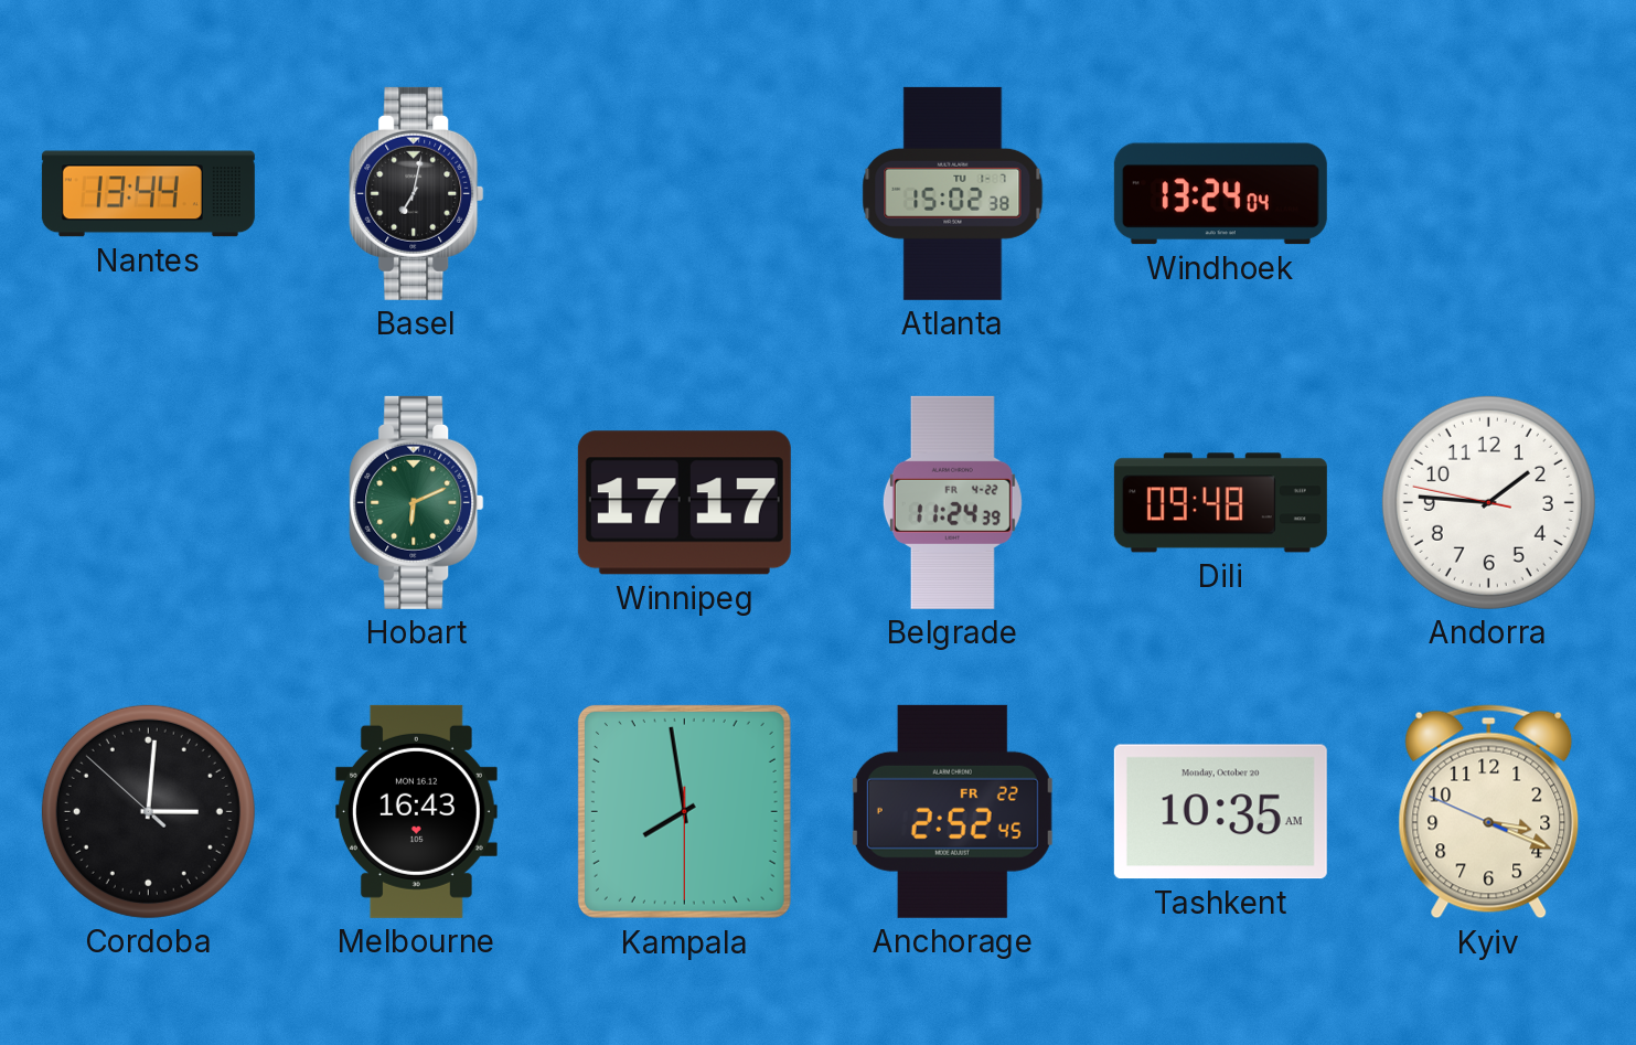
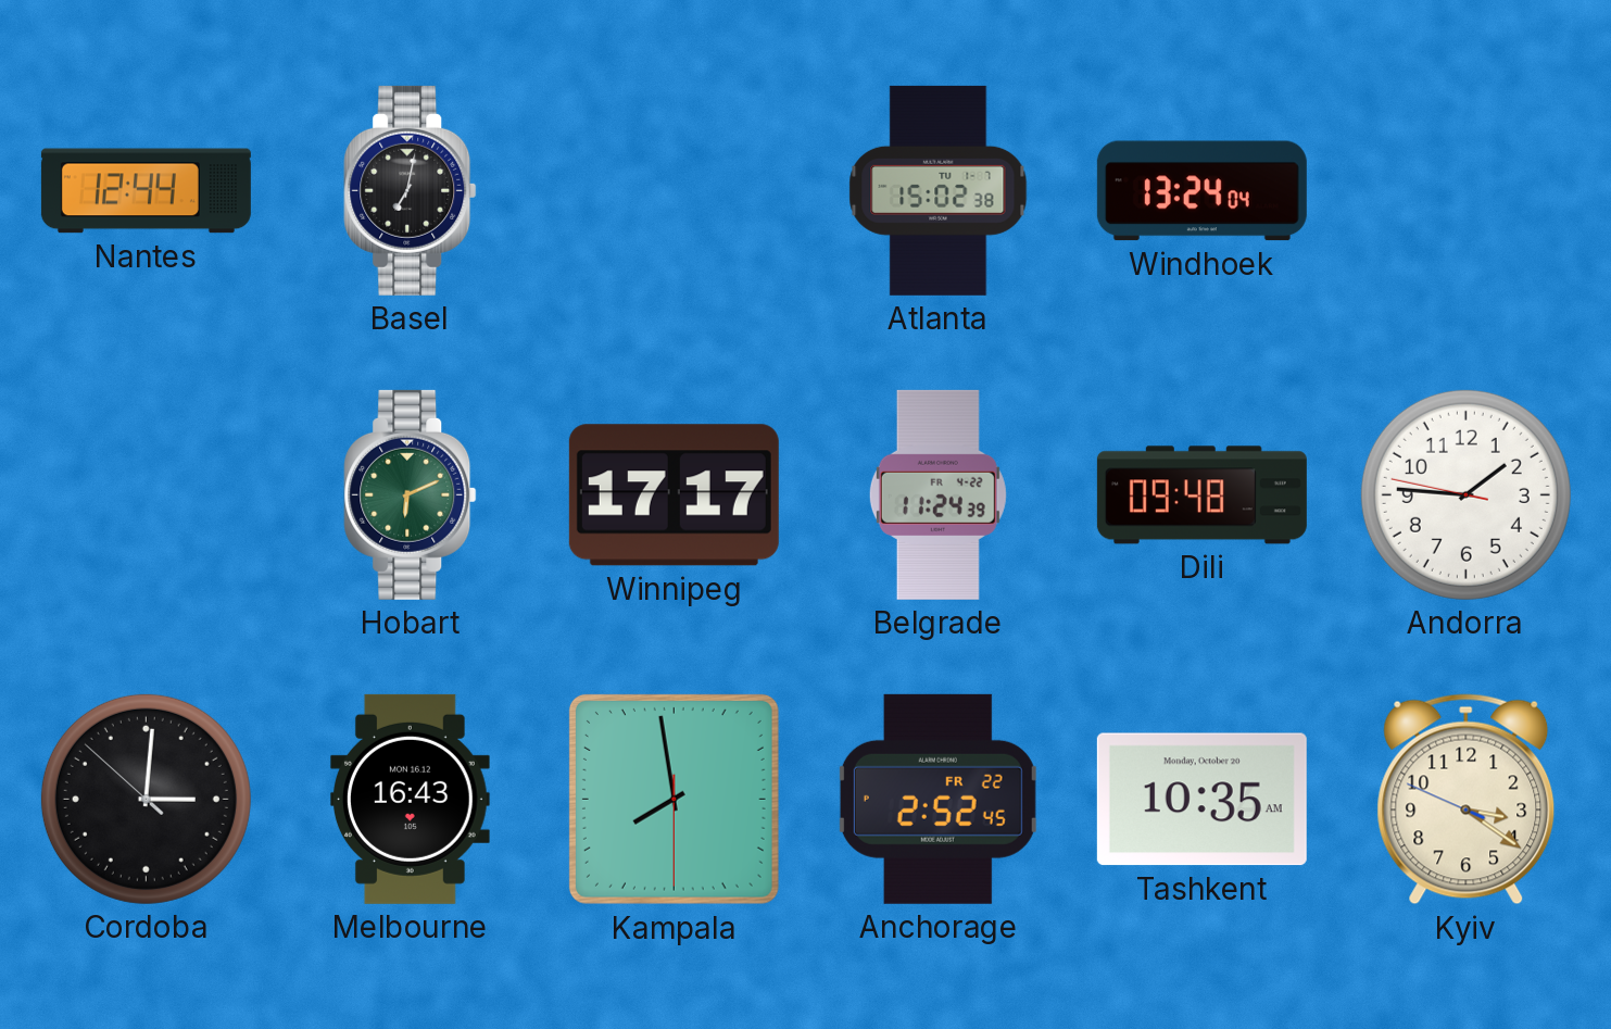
Nantes: 13:44 -> 12:44
Kyiv: 3:18 -> 3:20
